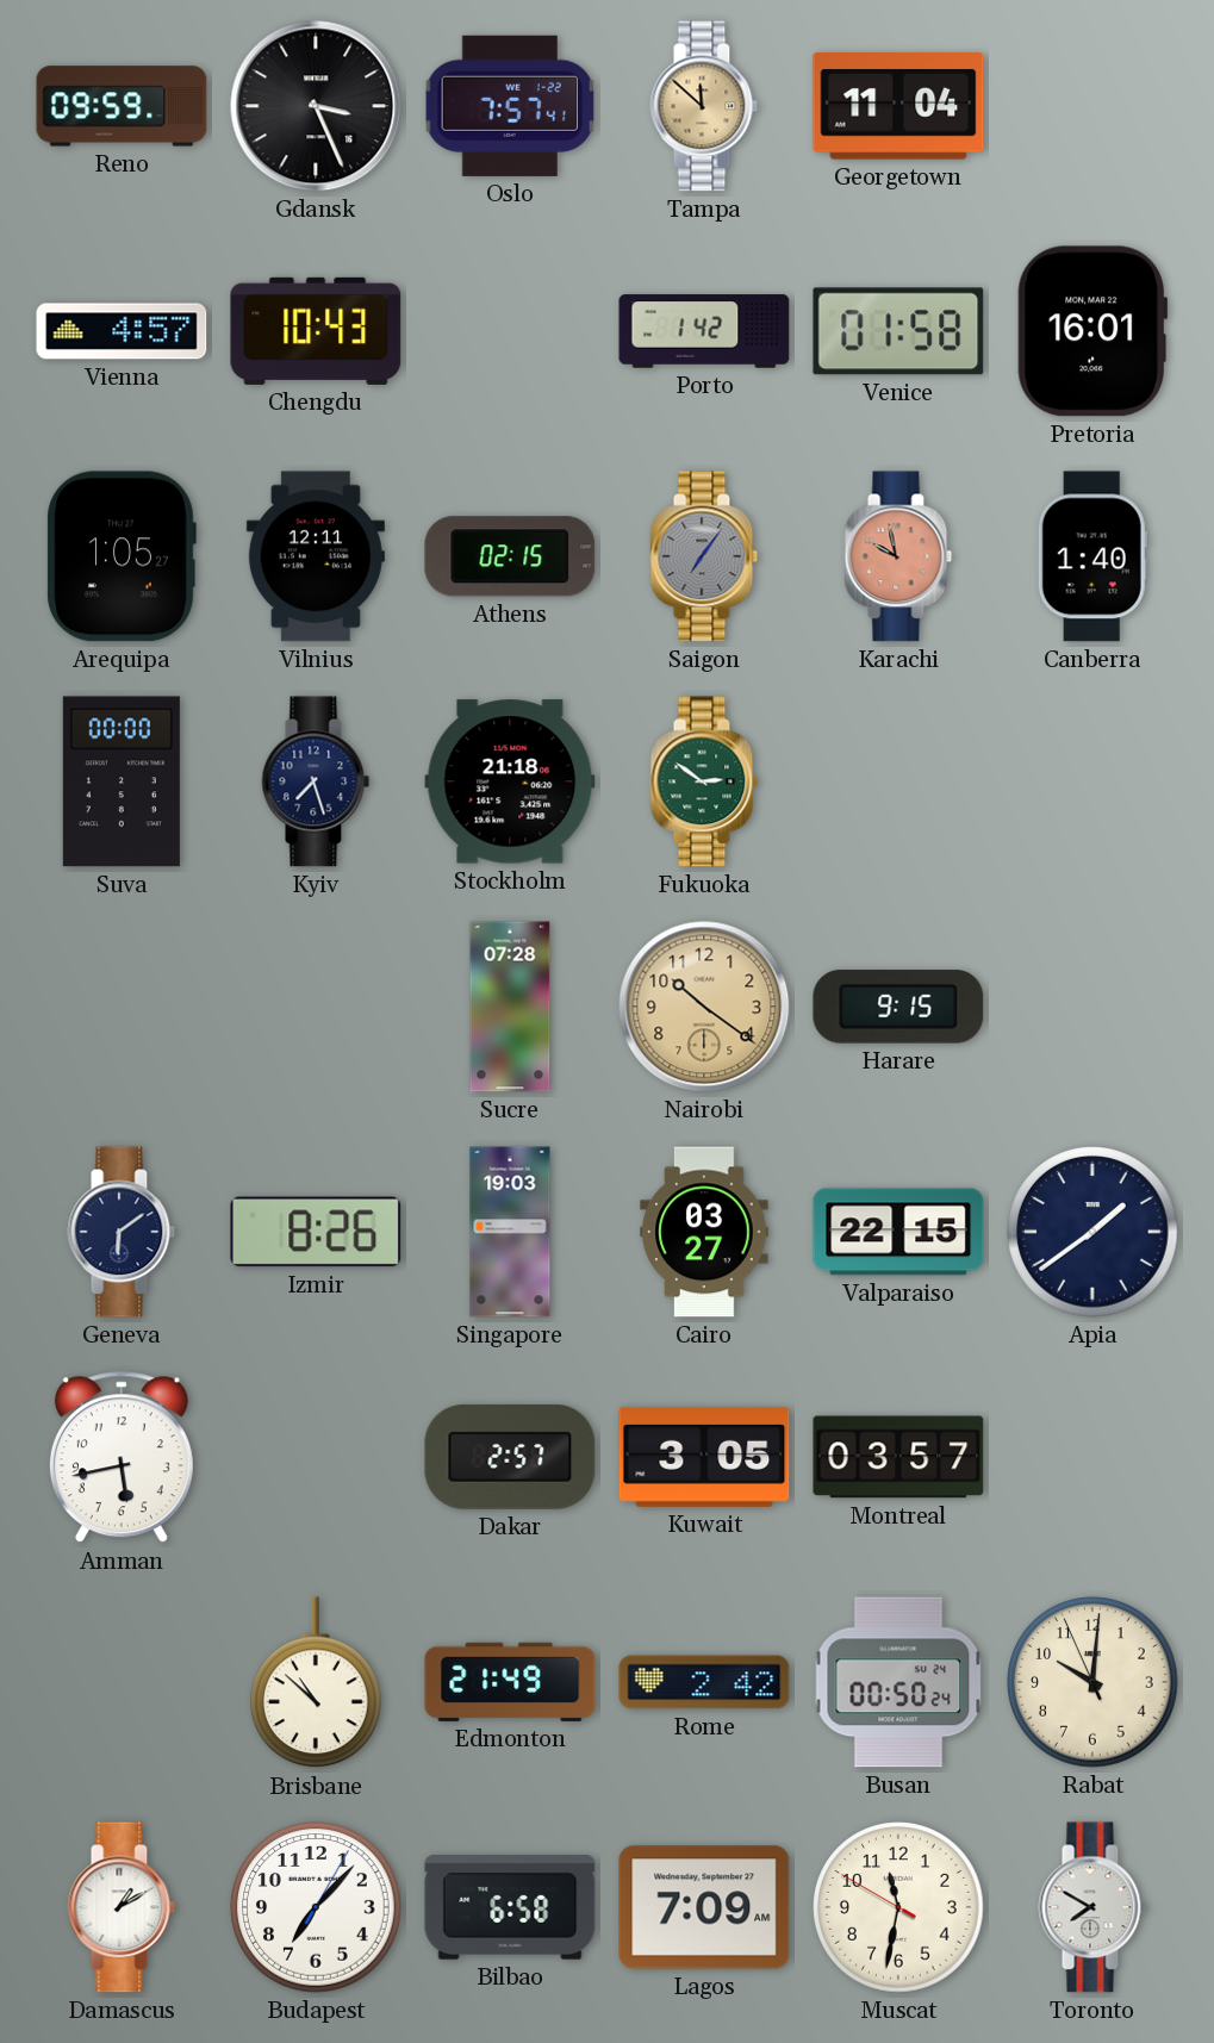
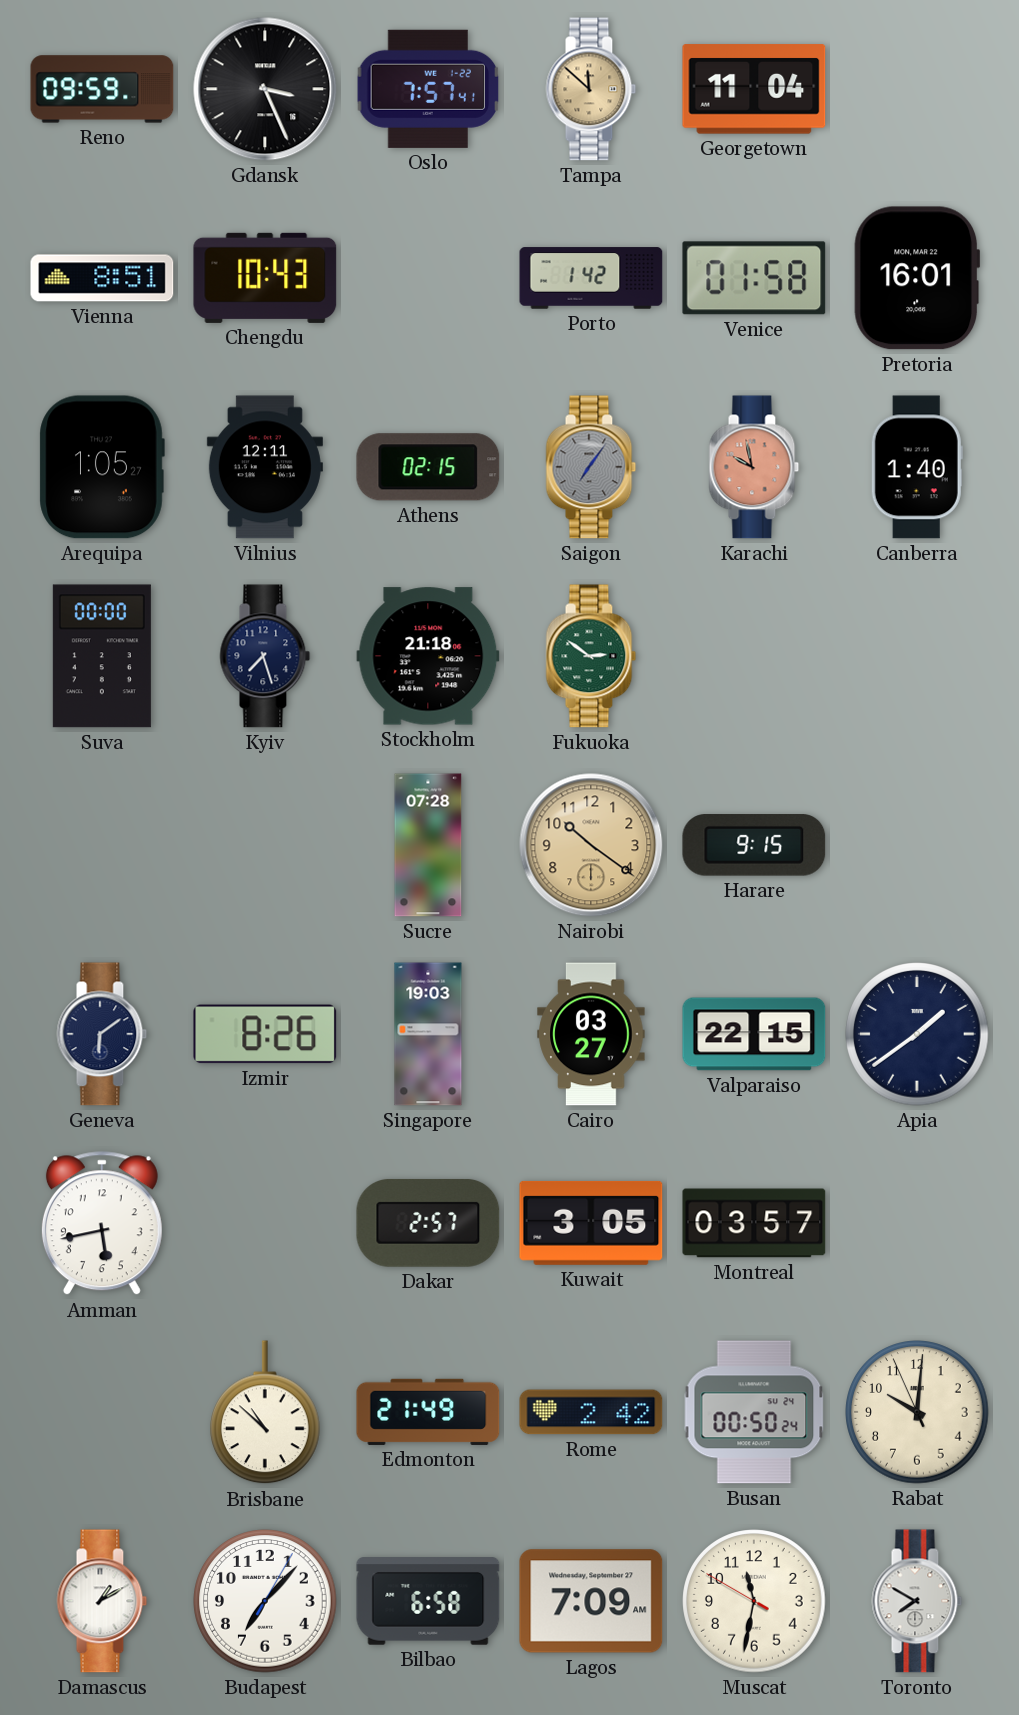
Vienna: 4:57 -> 8:51
